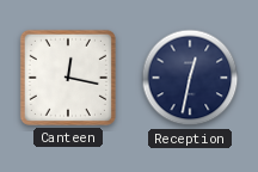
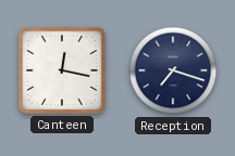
Reception: 12:32 -> 7:18
